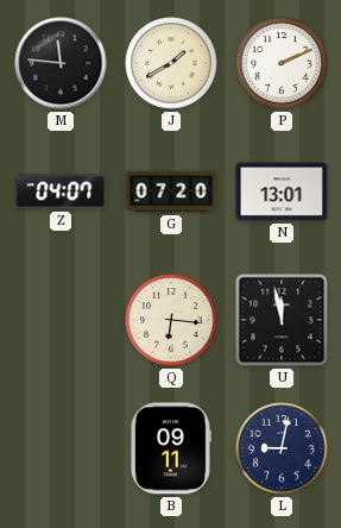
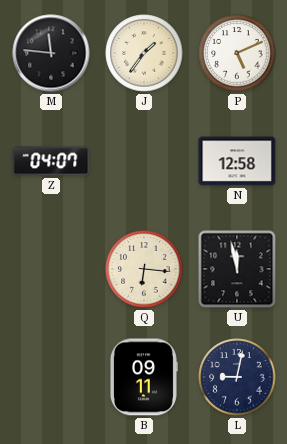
J: 1:40 -> 1:36
P: 2:11 -> 5:11
G: 07:20 -> none
N: 13:01 -> 12:58
